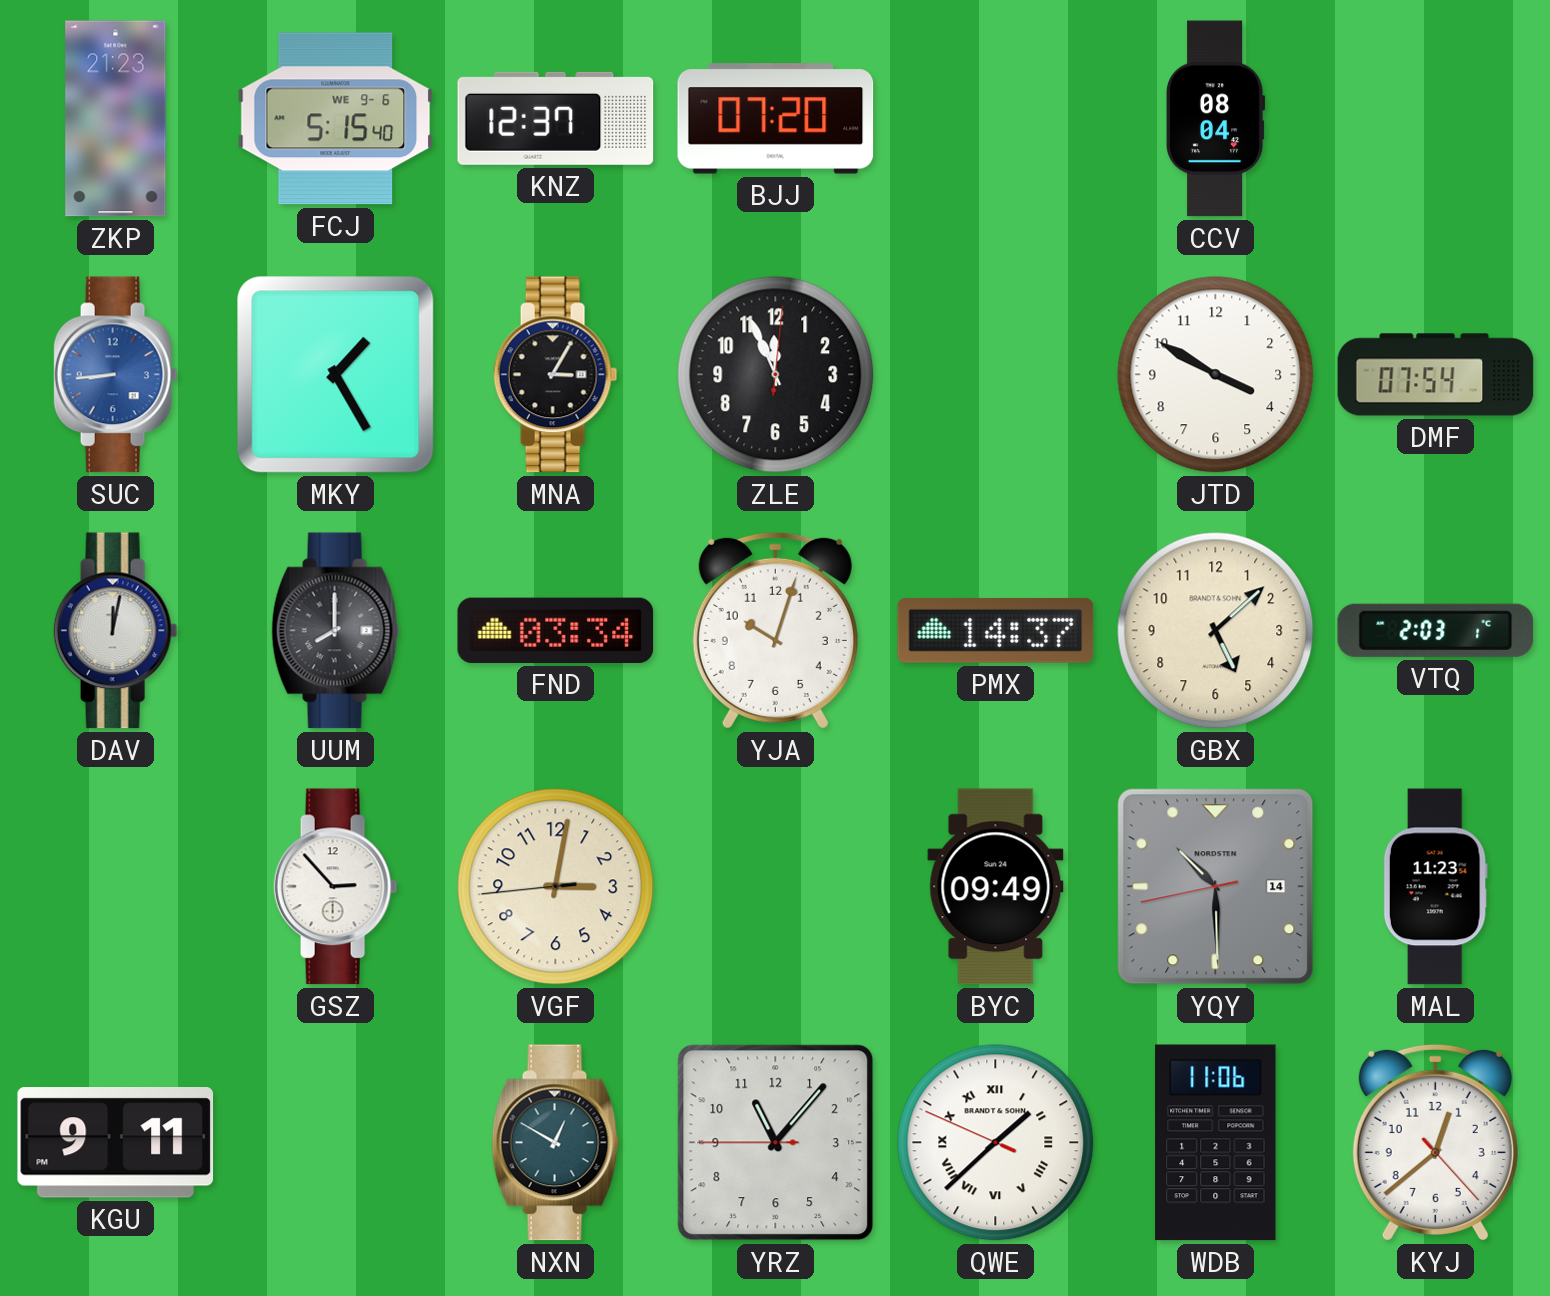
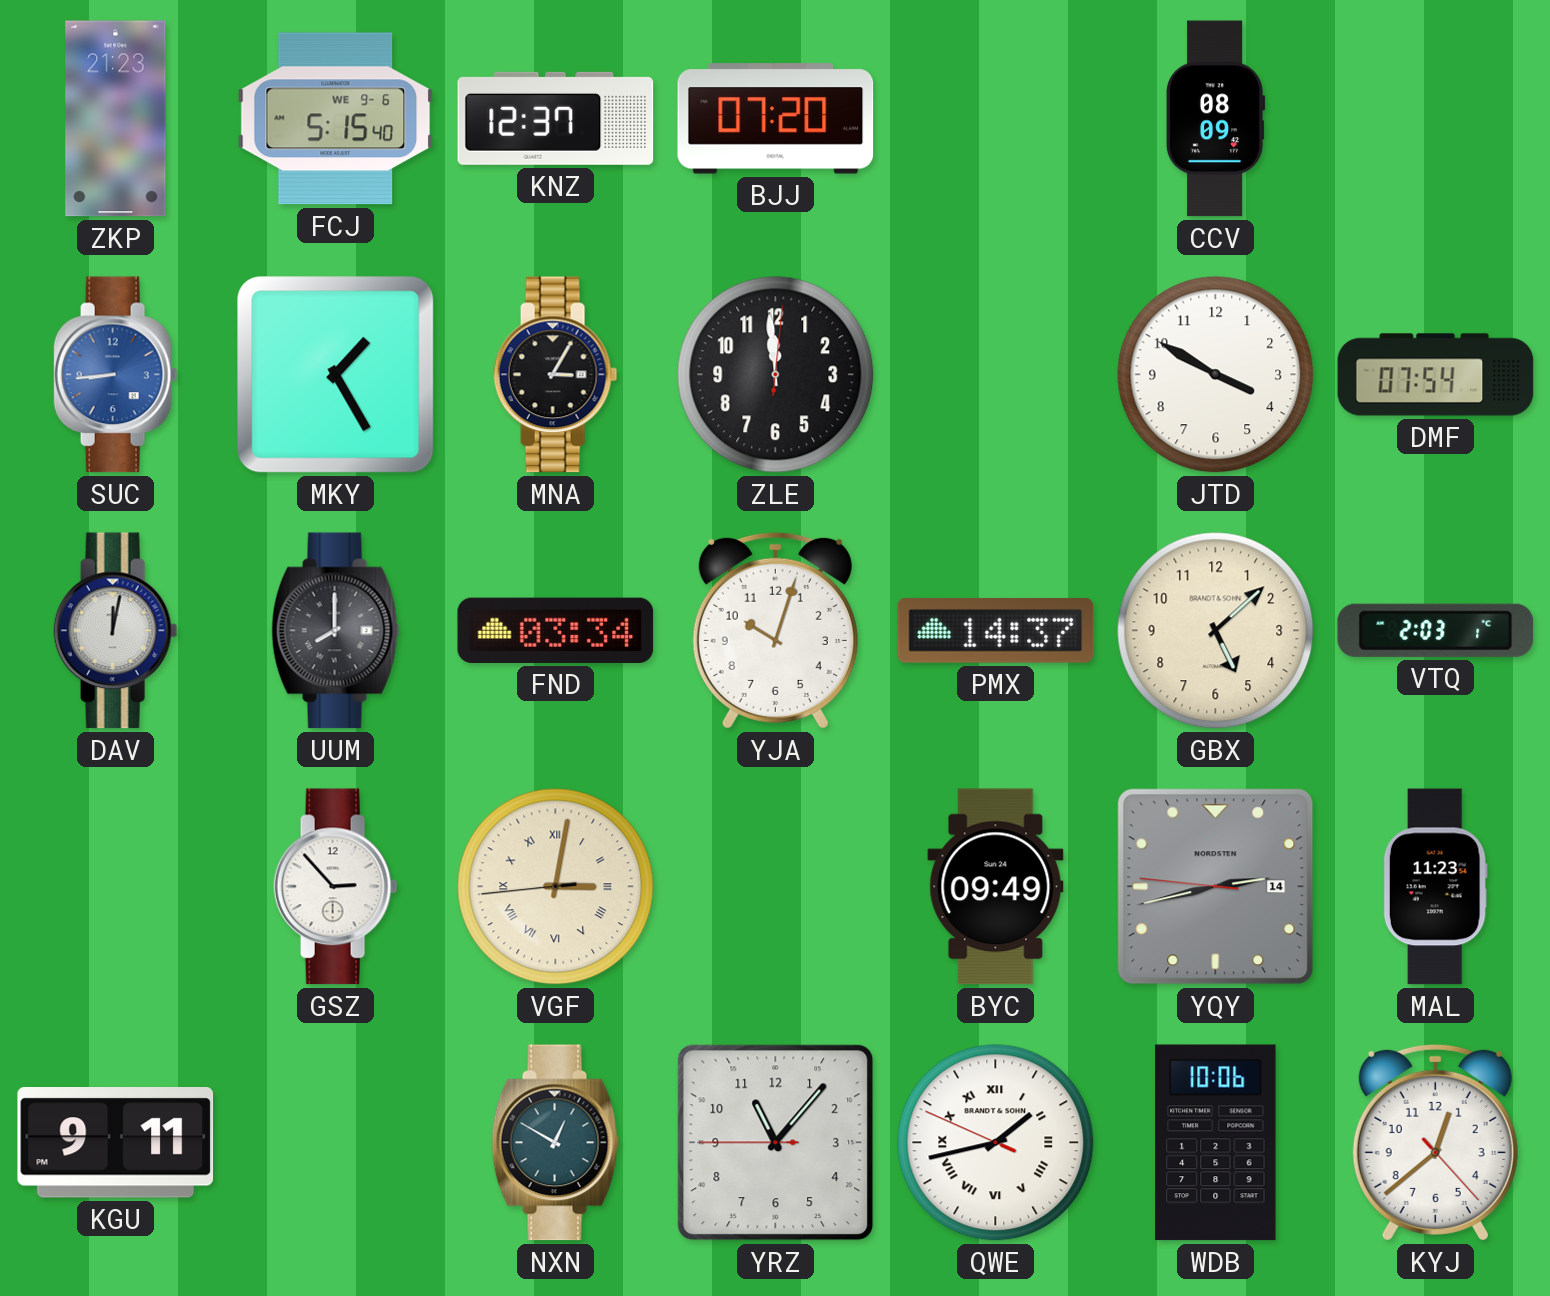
CCV: 08:04 -> 08:09
ZLE: 11:56 -> 11:59
VGF numerals: Arabic -> Roman
YQY: 10:29 -> 2:42
QWE: 1:37 -> 1:42
WDB: 11:06 -> 10:06
